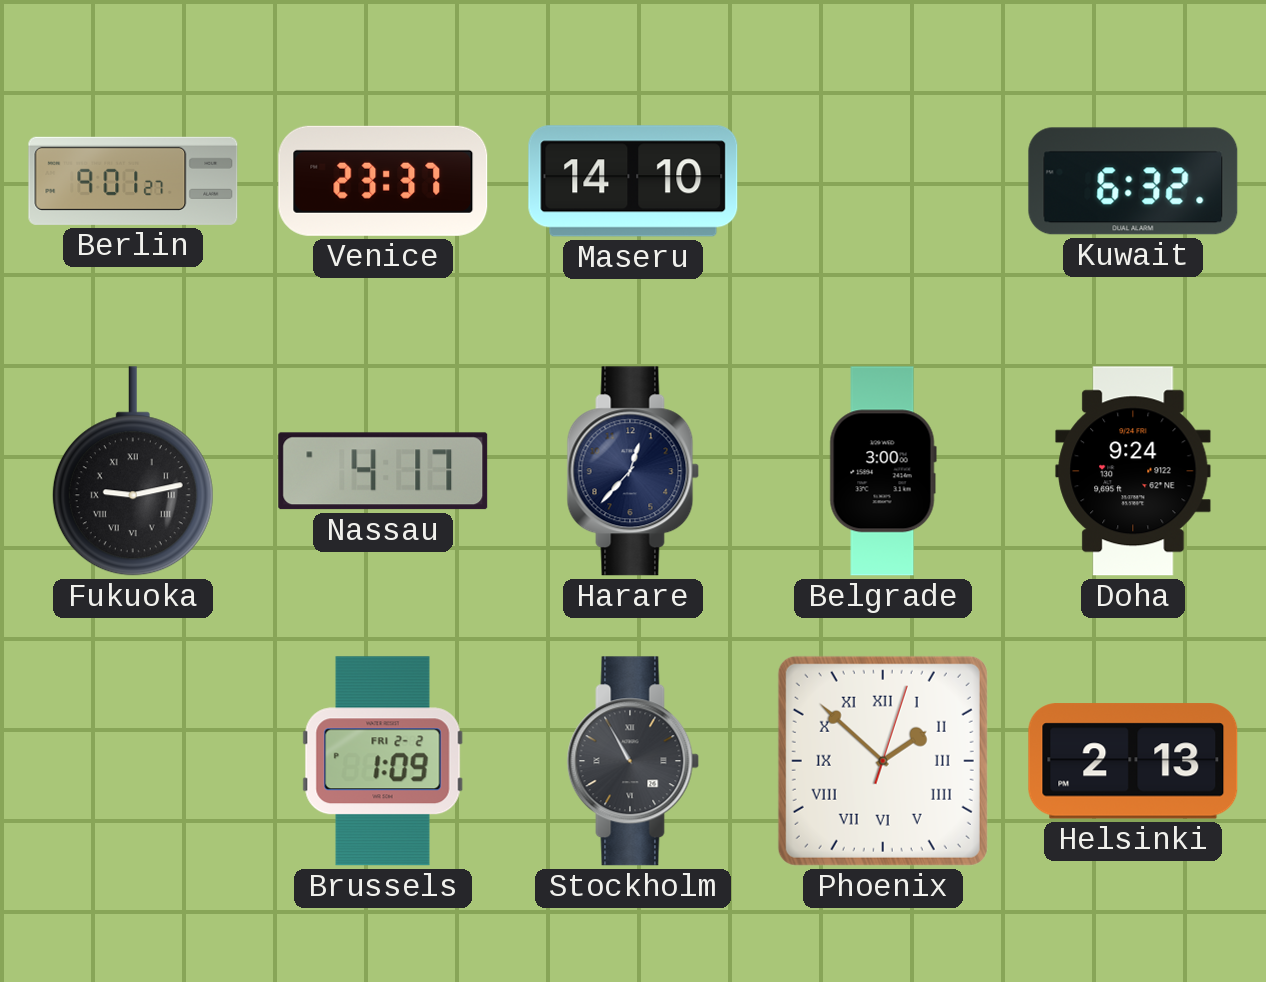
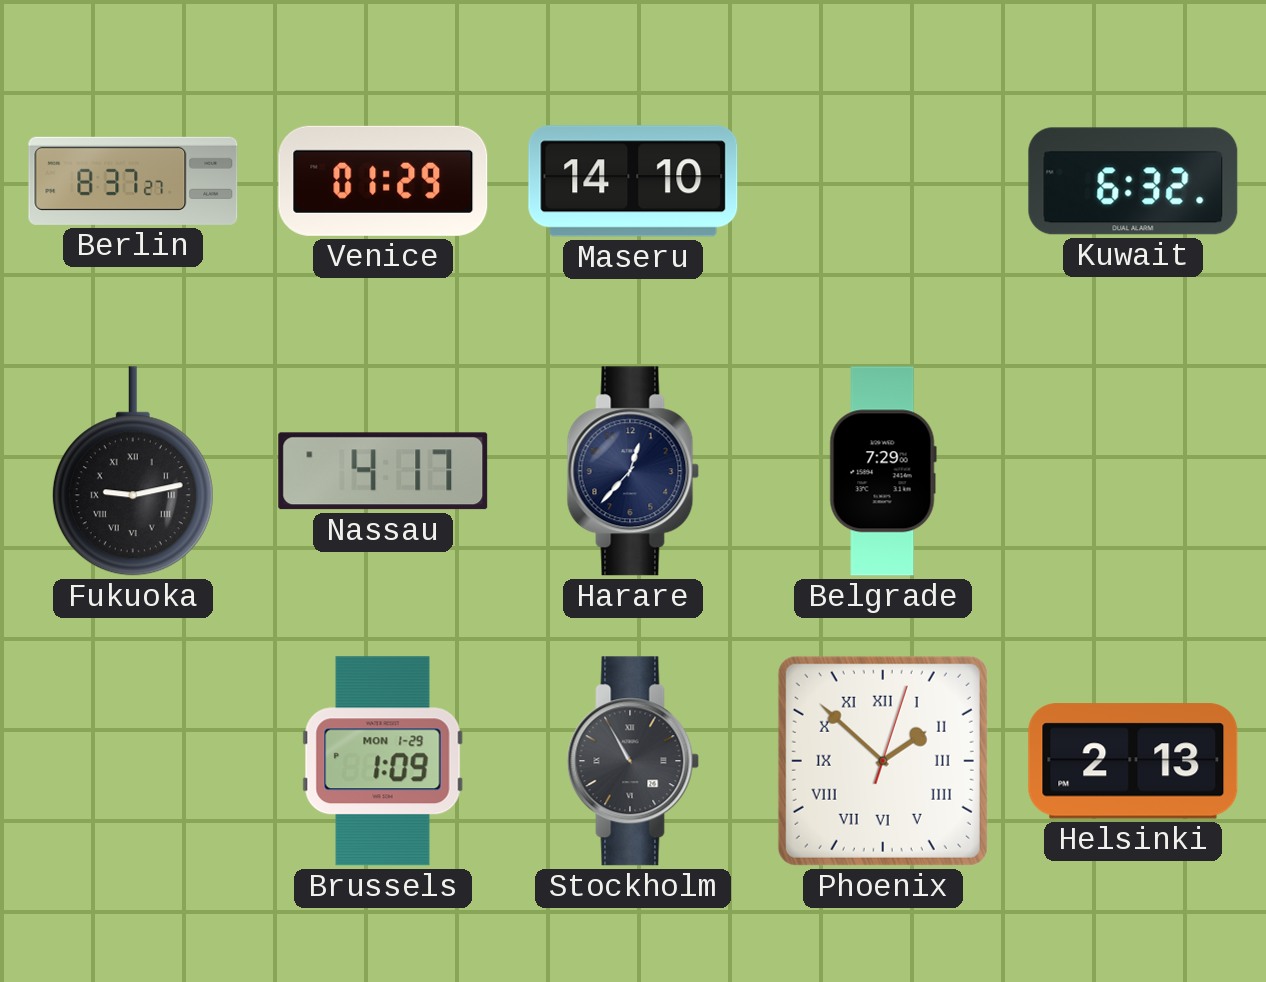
Berlin: 9:01 -> 8:37
Venice: 23:37 -> 01:29
Belgrade: 3:00 -> 7:29
Doha: 9:24 -> none
Brussels date: FRI 2-2 -> MON 1-29
